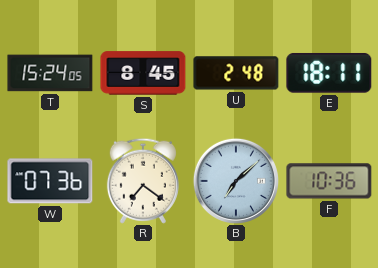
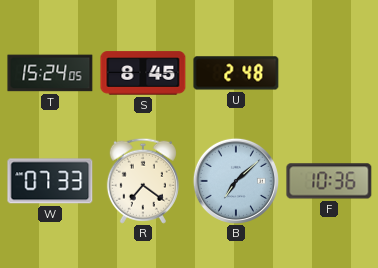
E: 18:11 -> none
W: 07:36 -> 07:33
